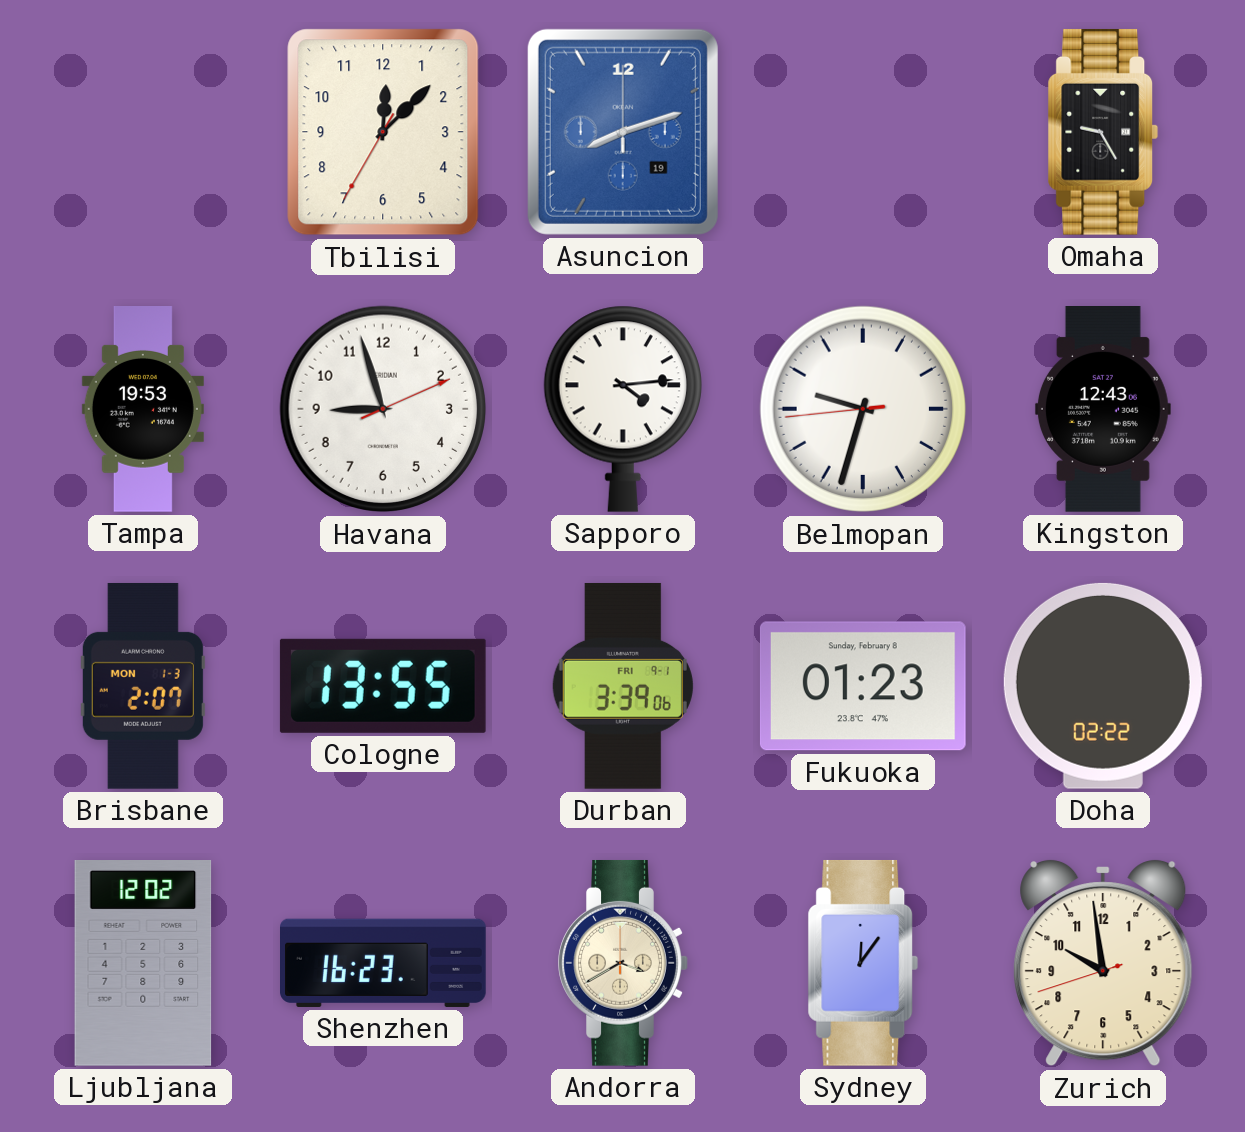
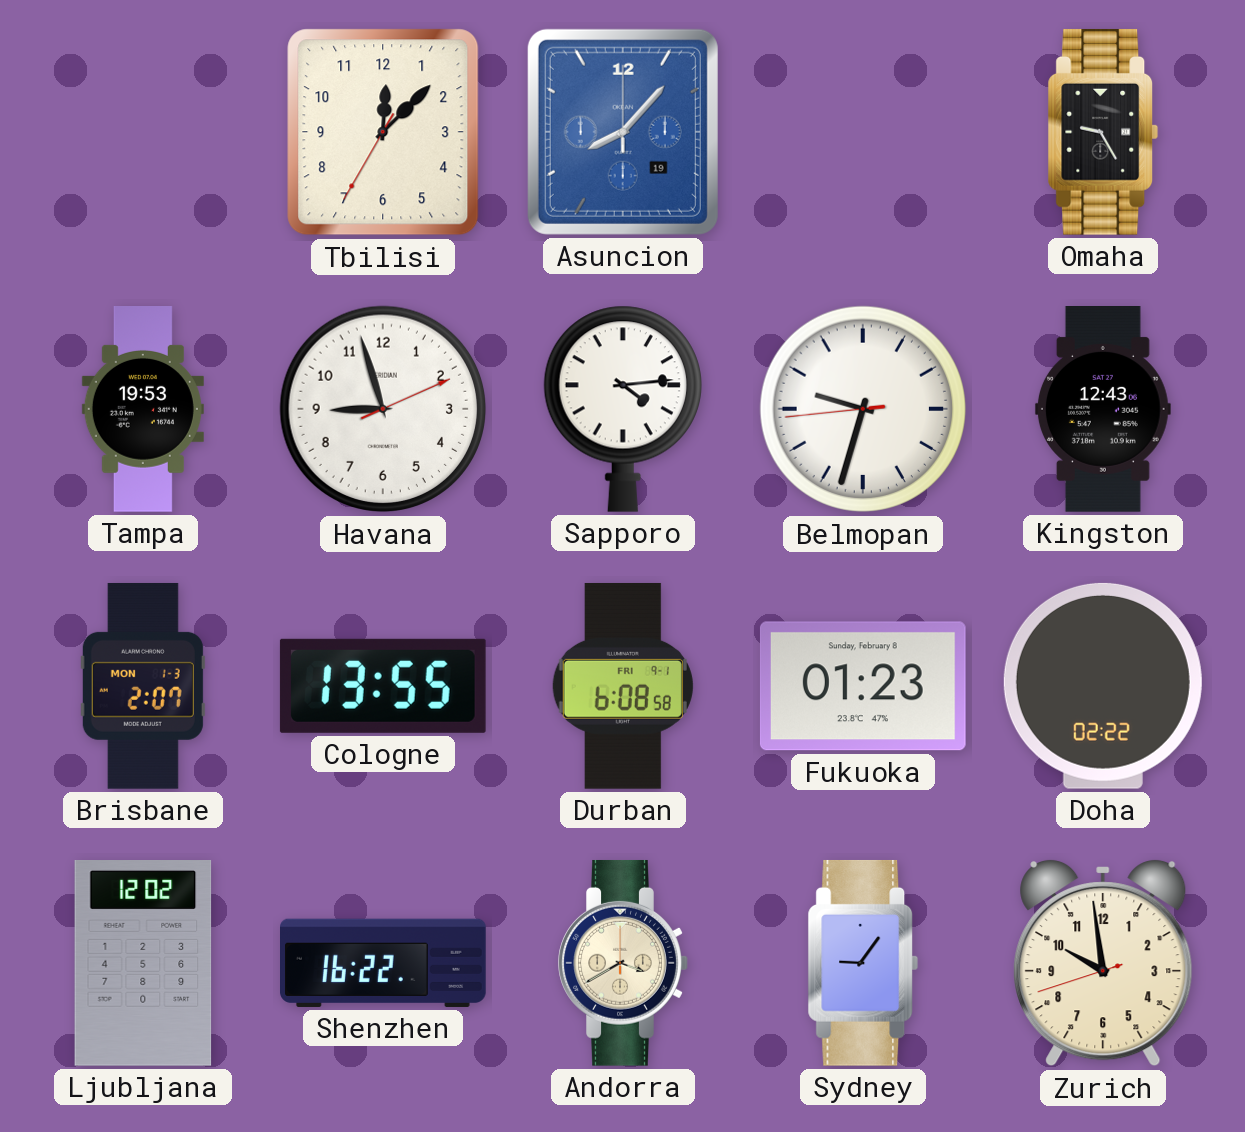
Asuncion: 8:12 -> 8:07
Durban: 3:39 -> 6:08
Shenzhen: 16:23 -> 16:22
Sydney: 12:06 -> 9:06
